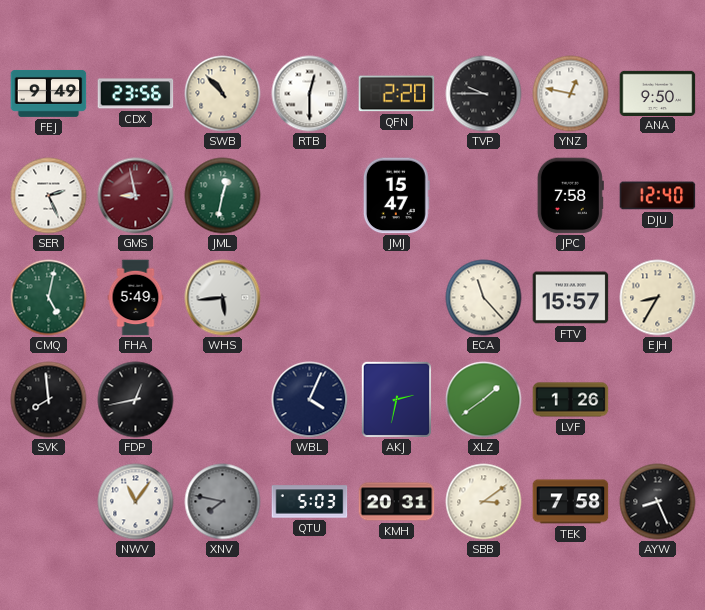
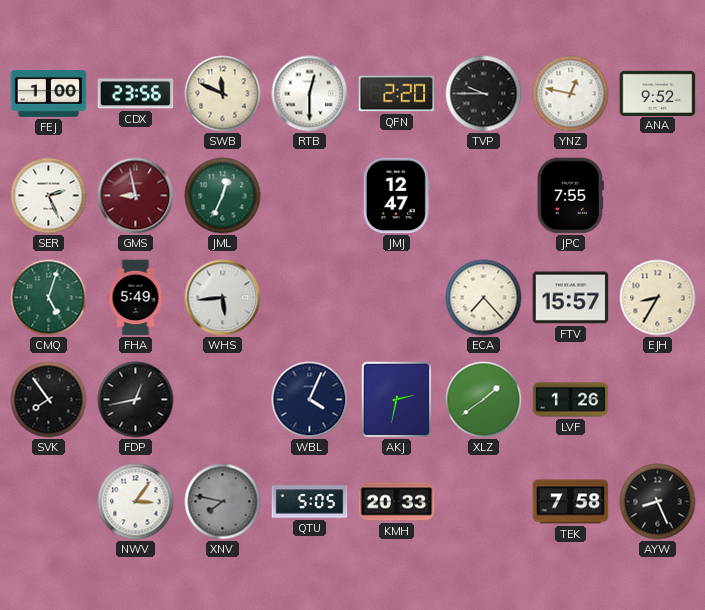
FEJ: 9:49 -> 1:00
SWB: 10:53 -> 11:49
ANA: 9:50 -> 9:52
JML: 12:32 -> 12:34
JMJ: 15:47 -> 12:47
JPC: 7:58 -> 7:55
DJU: 12:40 -> none
CMQ: 5:02 -> 5:03
ECA: 11:23 -> 7:23
SVK: 7:59 -> 7:54
NWV: 11:06 -> 3:06
QTU: 5:03 -> 5:05
KMH: 20:31 -> 20:33
SBB: 3:09 -> none
